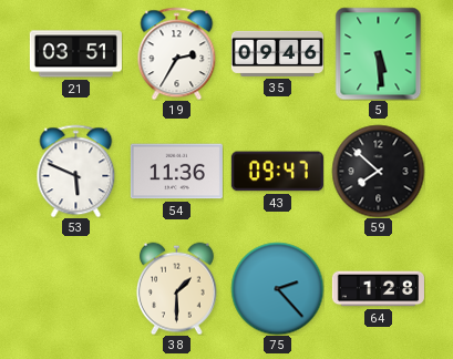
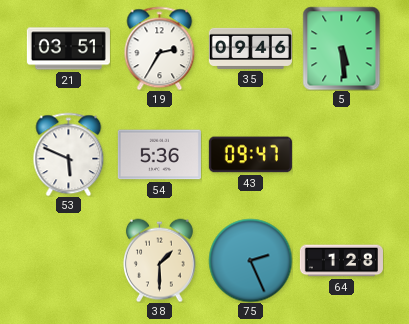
54: 11:36 -> 5:36
59: 7:52 -> none
75: 2:23 -> 2:26
